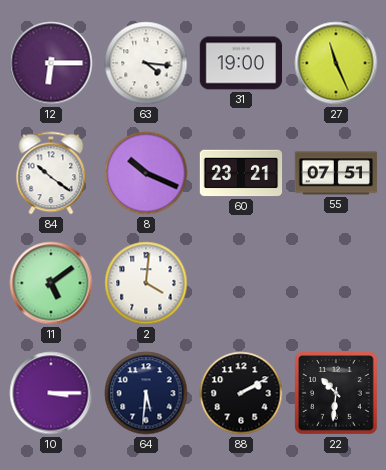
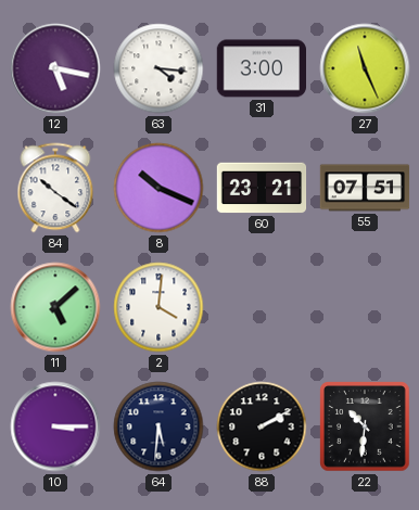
12: 6:15 -> 5:17
31: 19:00 -> 3:00
11: 5:09 -> 5:08
